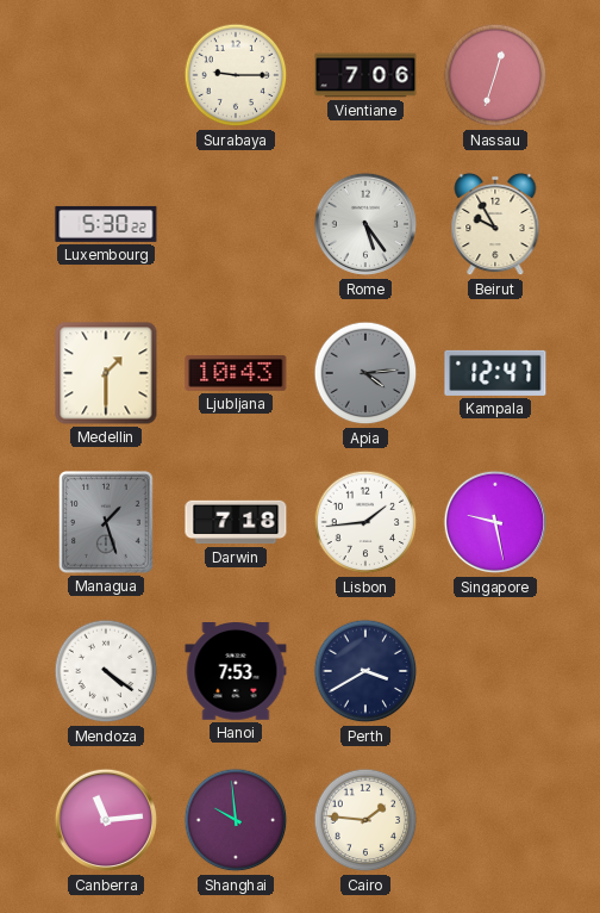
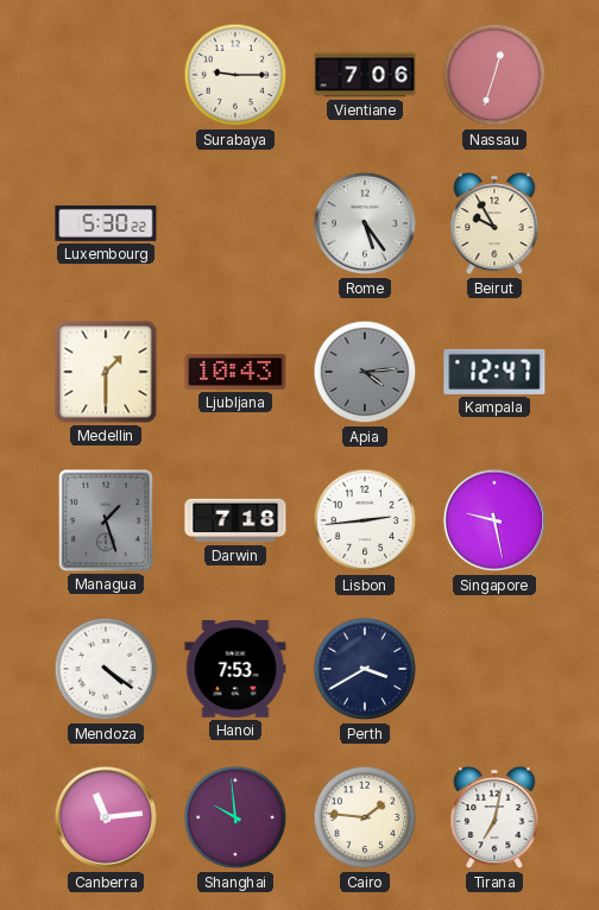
Lisbon: 1:44 -> 2:44
Tirana: none -> 7:02
